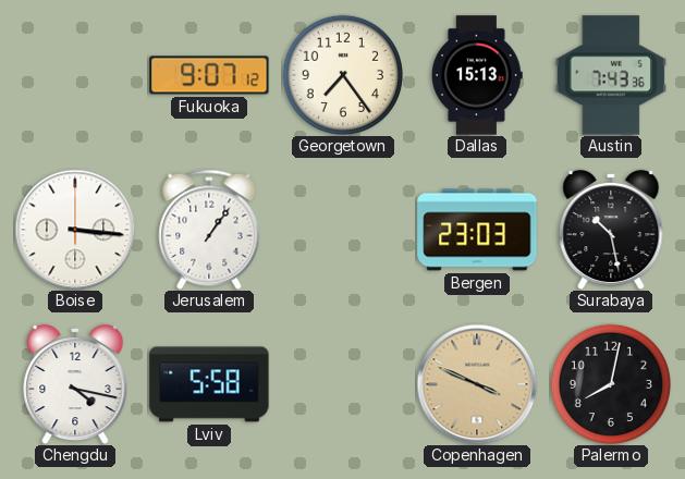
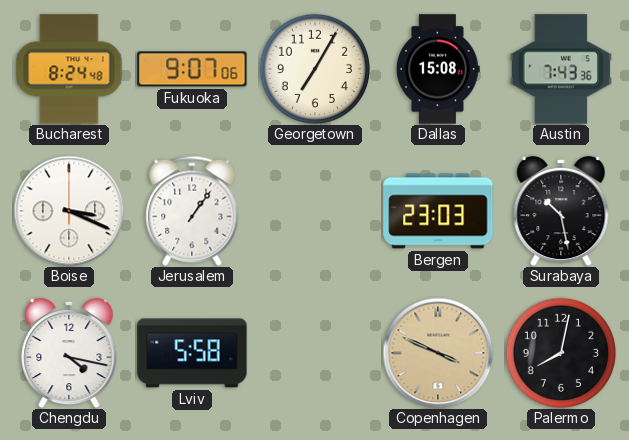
Bucharest: none -> 8:24
Fukuoka: 9:07:12 -> 9:07:06
Georgetown: 7:24 -> 7:05
Dallas: 15:13 -> 15:08
Boise: 3:16 -> 3:19
